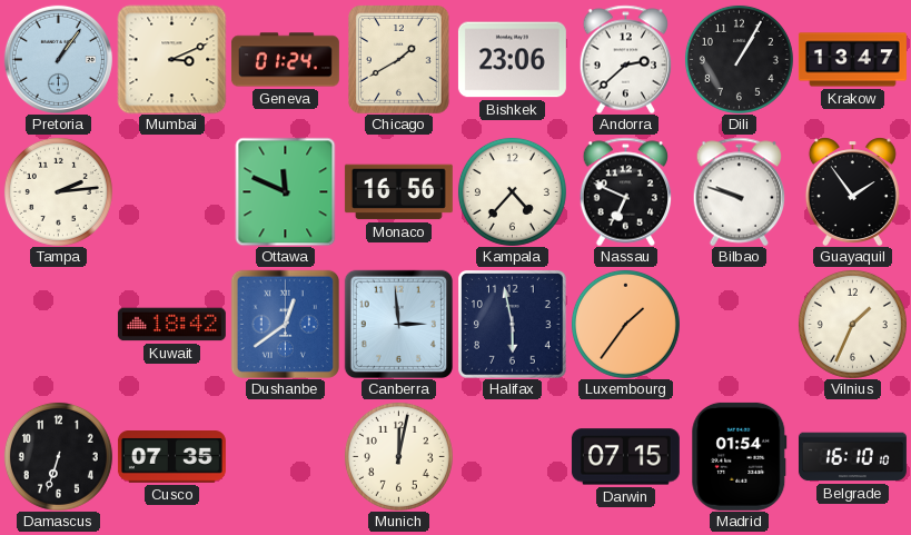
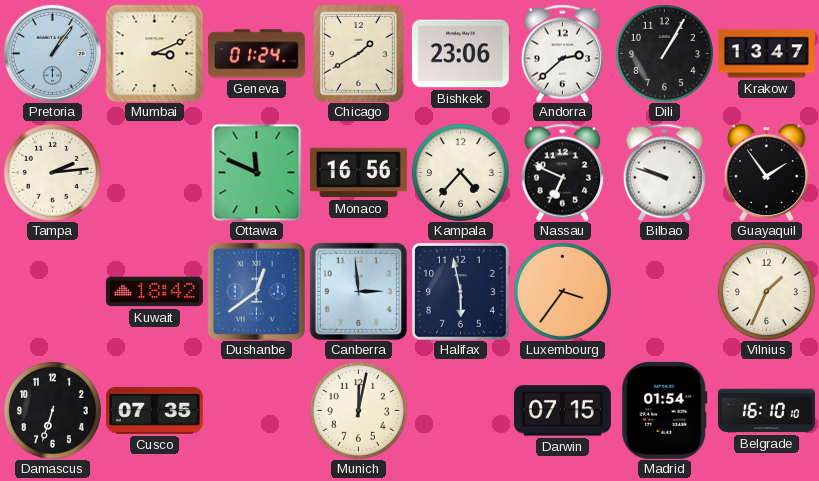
Luxembourg: 1:36 -> 3:36
